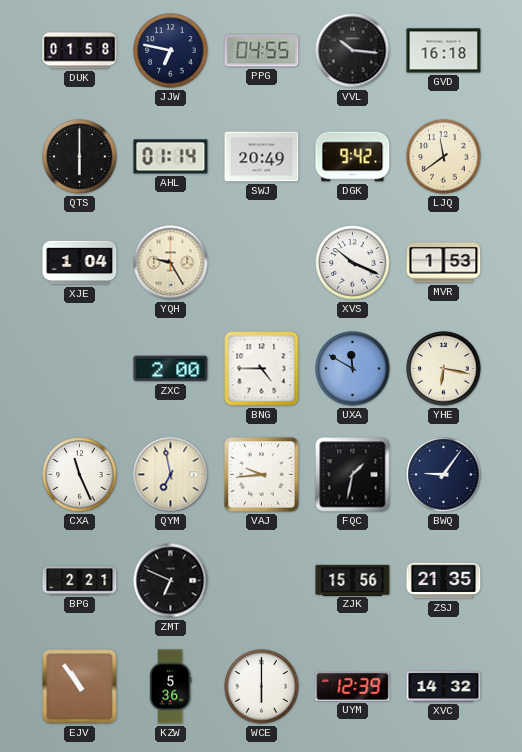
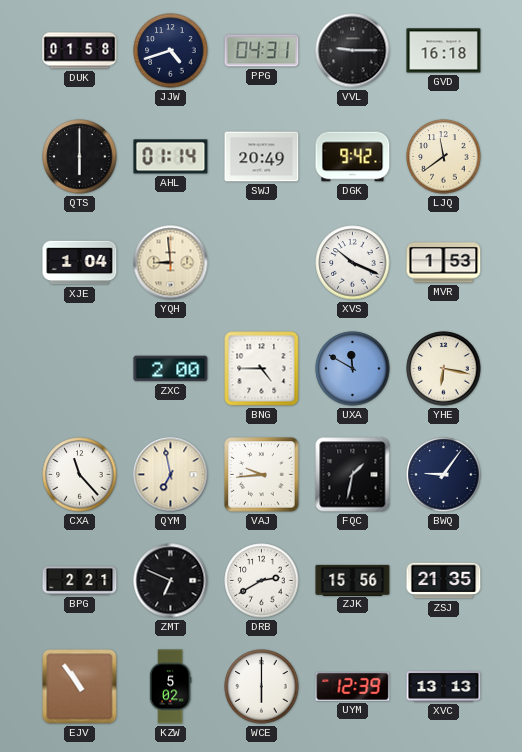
JJW: 6:47 -> 4:42
PPG: 04:55 -> 04:31
VVL: 10:16 -> 9:15
YQH: 9:25 -> 8:59
CXA: 11:26 -> 11:23
DRB: none -> 2:40
KZW: 5:36 -> 5:02
XVC: 14:32 -> 13:13
